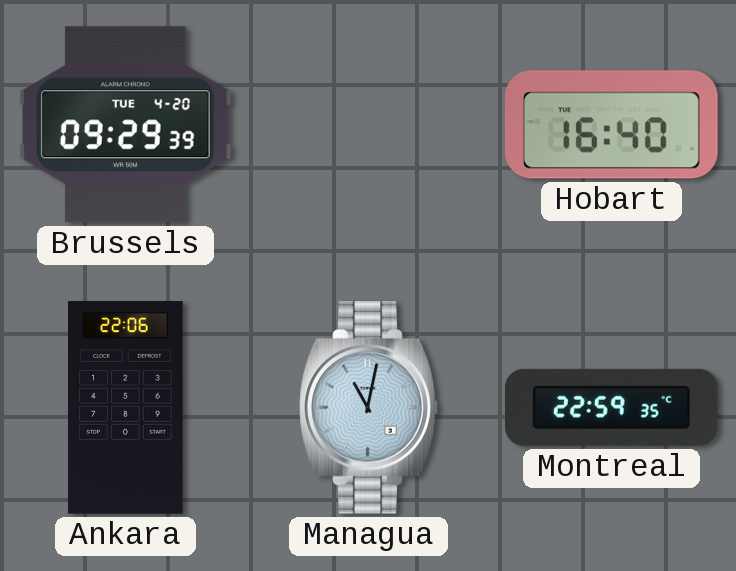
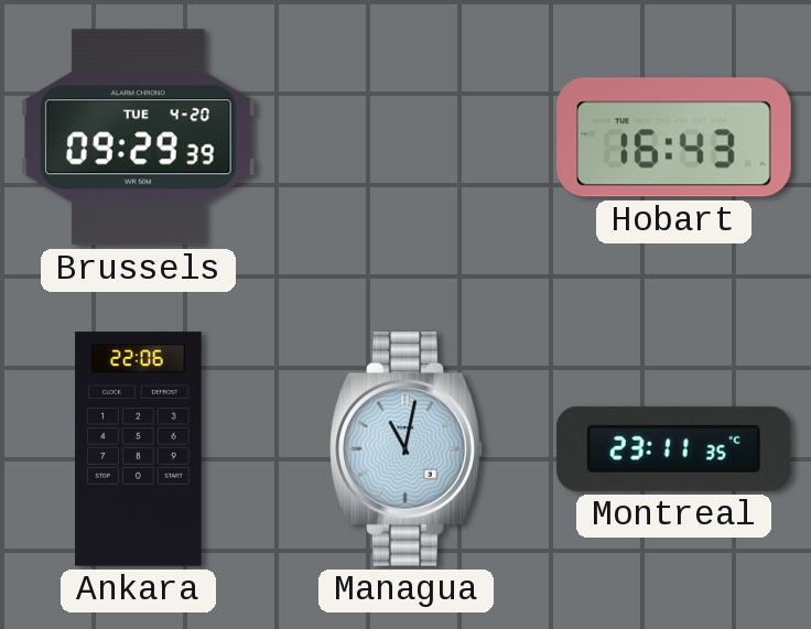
Hobart: 16:40 -> 16:43
Montreal: 22:59 -> 23:11
